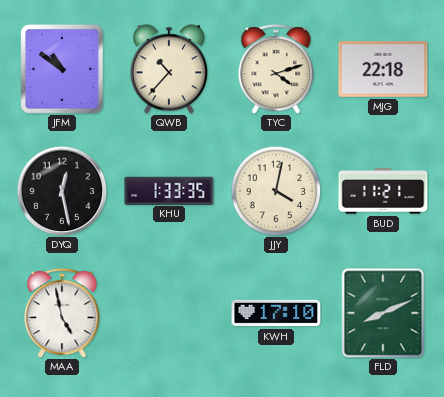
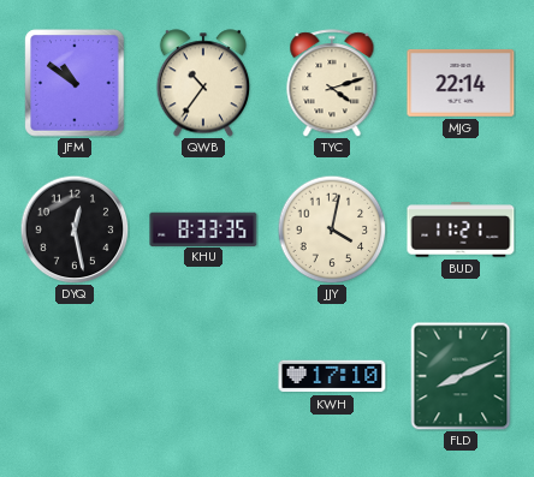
QWB: 10:37 -> 10:36
MJG: 22:18 -> 22:14
KHU: 1:33 -> 8:33
MAA: 4:58 -> none
